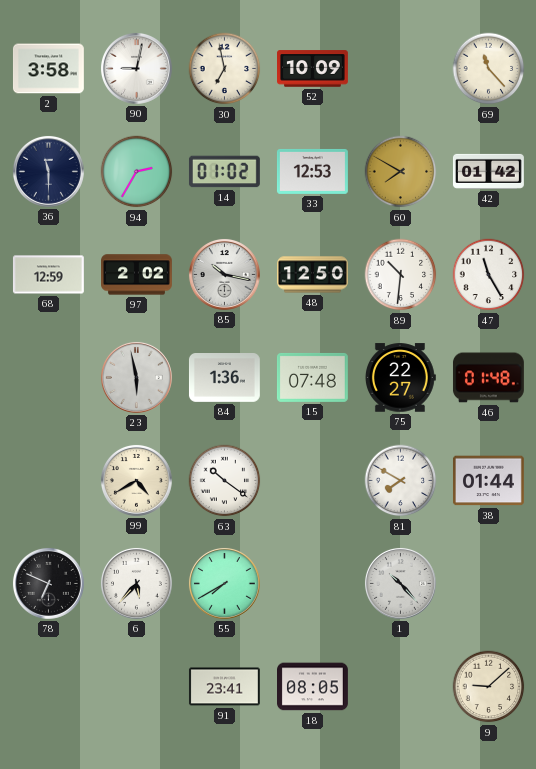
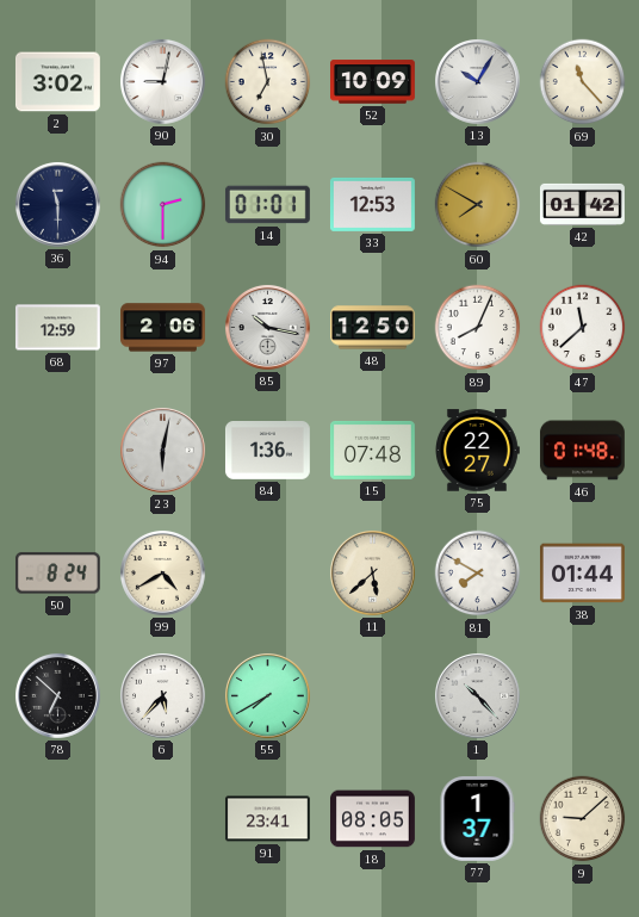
2: 3:58 -> 3:02
13: none -> 10:05
94: 2:35 -> 2:30
14: 01:02 -> 01:01
97: 2:02 -> 2:06
89: 10:31 -> 8:04
47: 11:25 -> 11:38
23: 5:58 -> 6:02
50: none -> 8:24
63: 10:21 -> none
11: none -> 5:38
78: 6:49 -> 6:52
77: none -> 1:37
